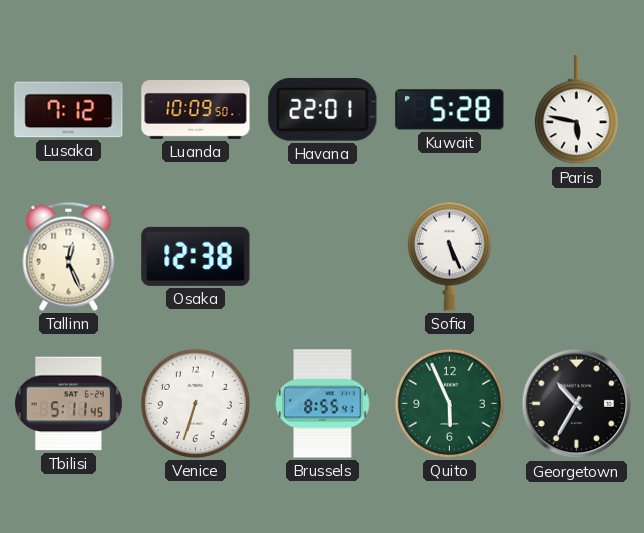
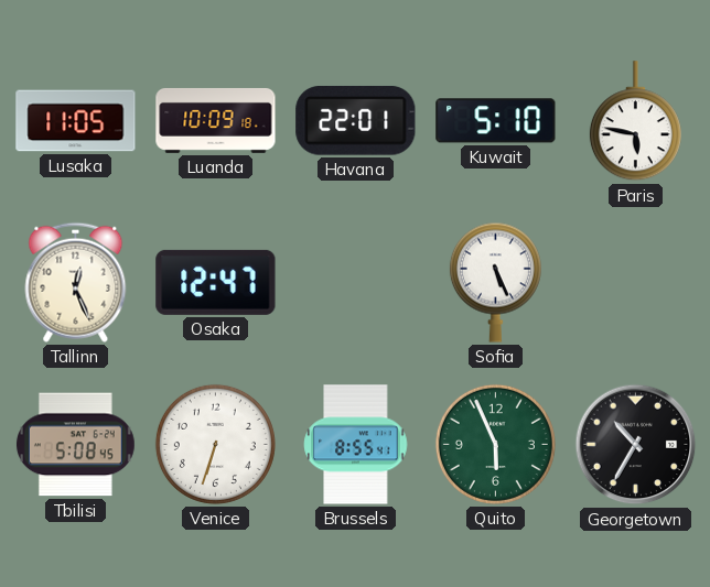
Lusaka: 7:12 -> 11:05
Luanda: 10:09:50 -> 10:09:18
Kuwait: 5:28 -> 5:10
Osaka: 12:38 -> 12:47
Tbilisi: 5:11 -> 5:08
